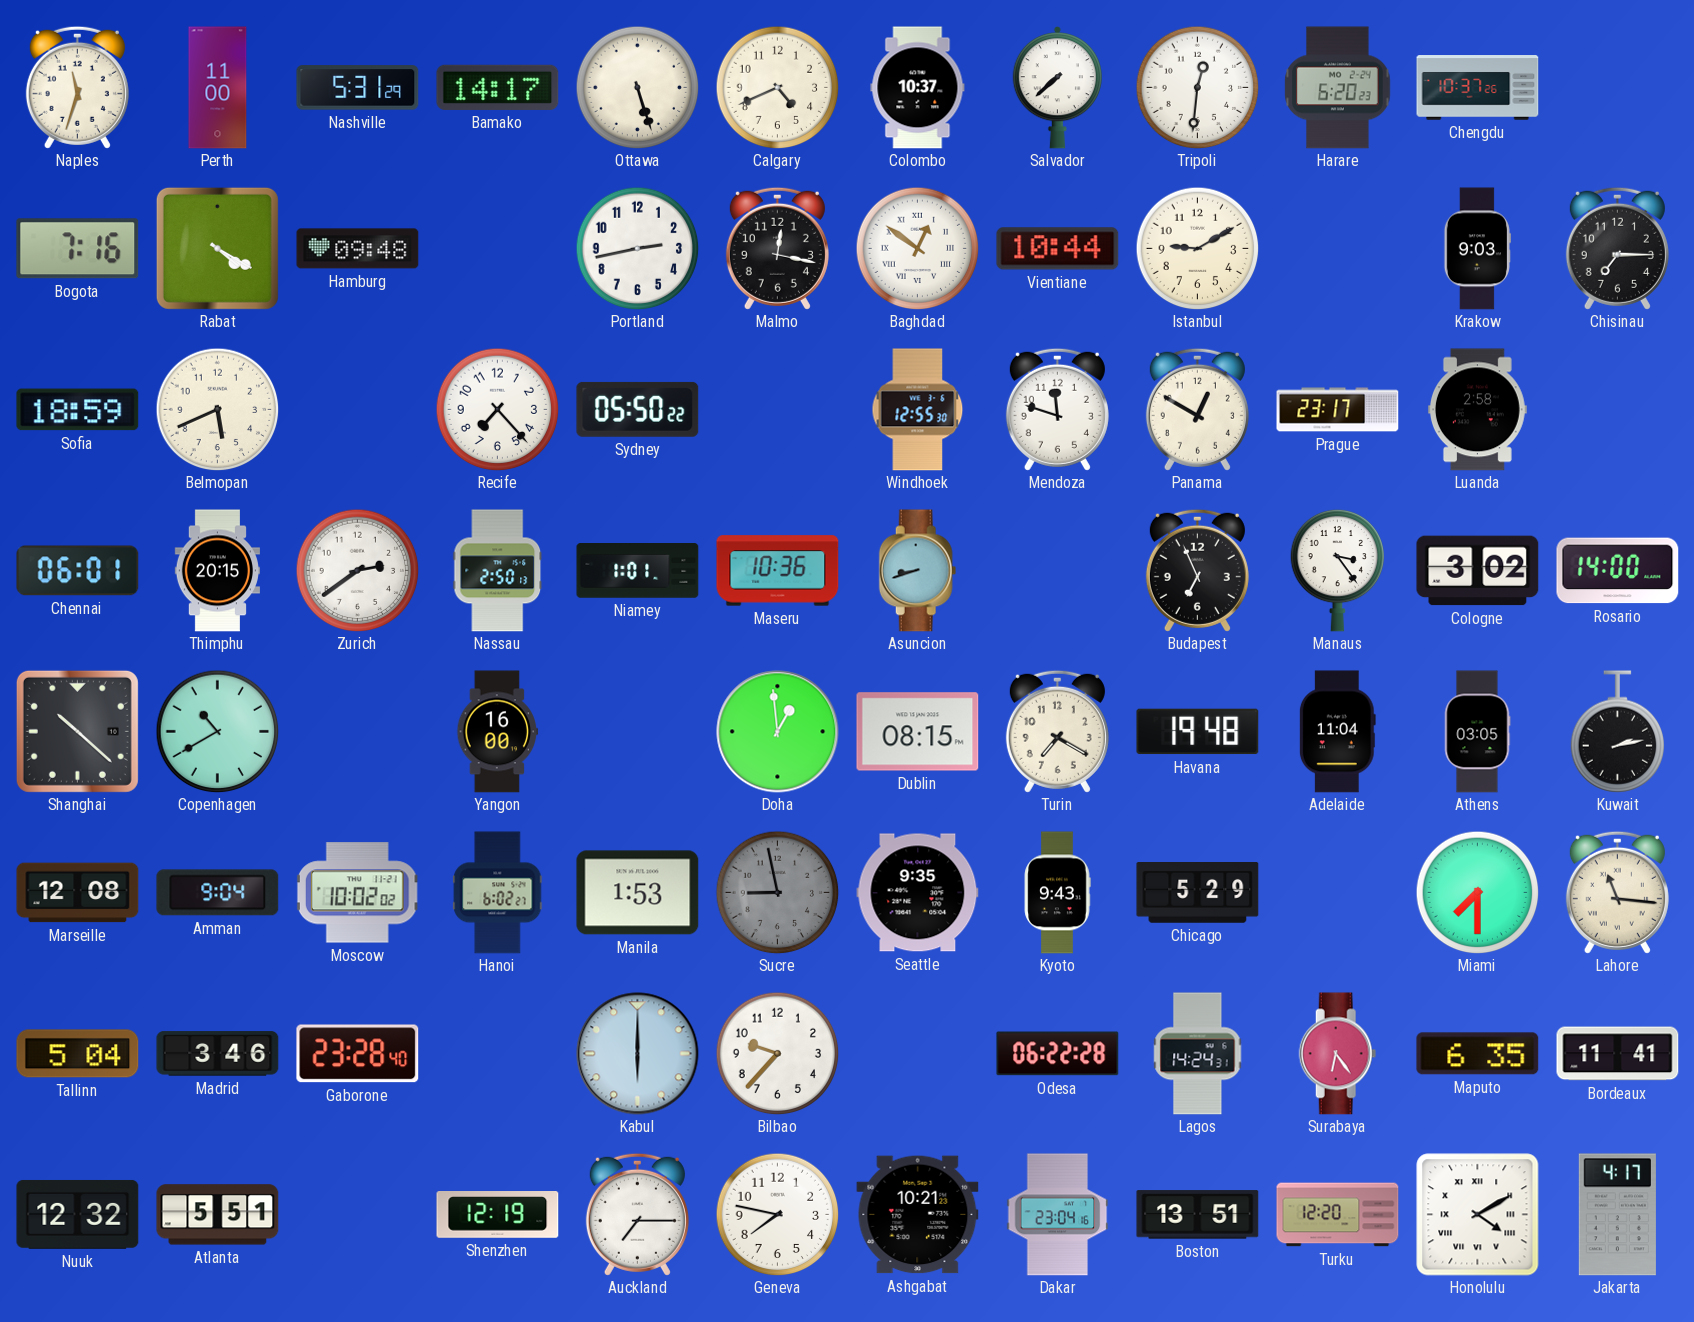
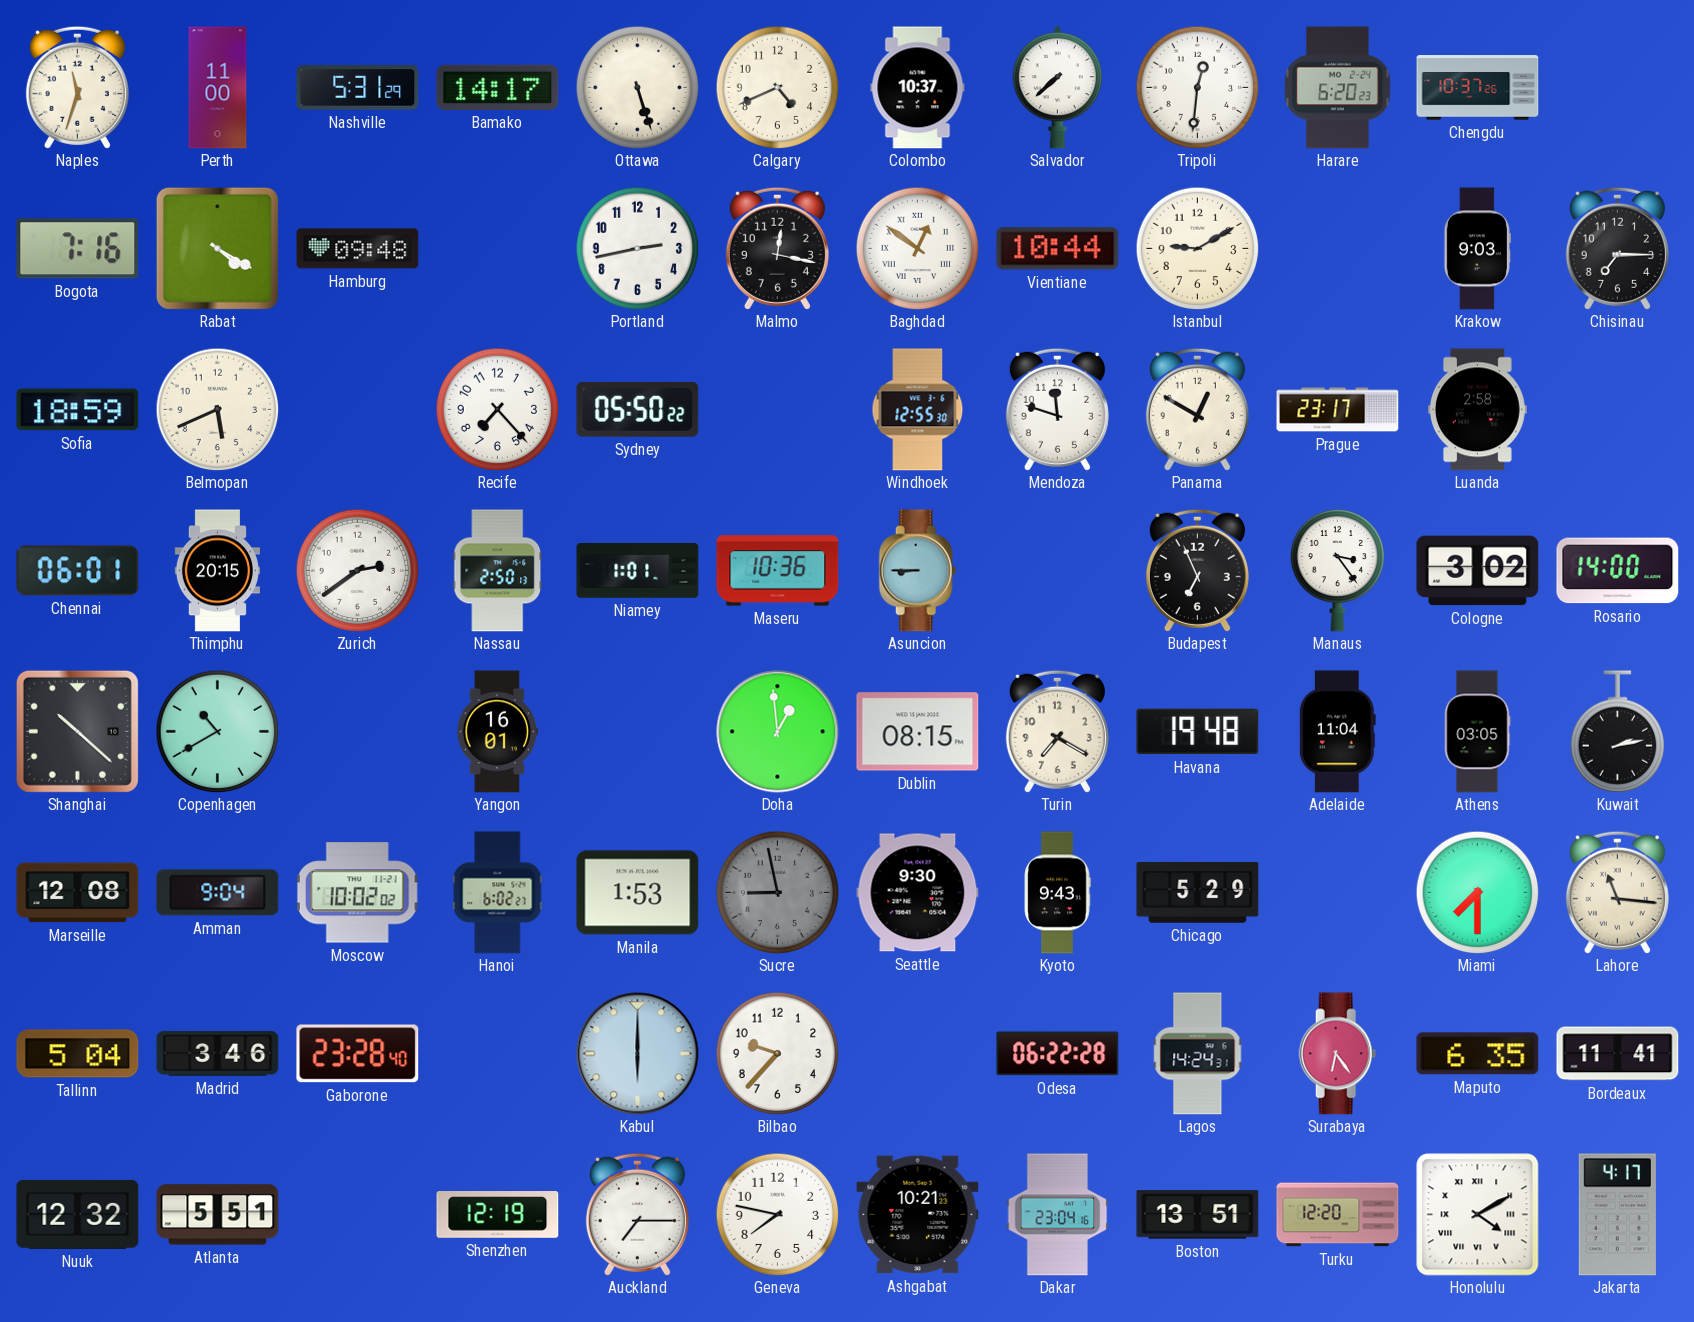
Asuncion: 8:42 -> 8:45
Yangon: 16:00 -> 16:01
Seattle: 9:35 -> 9:30
